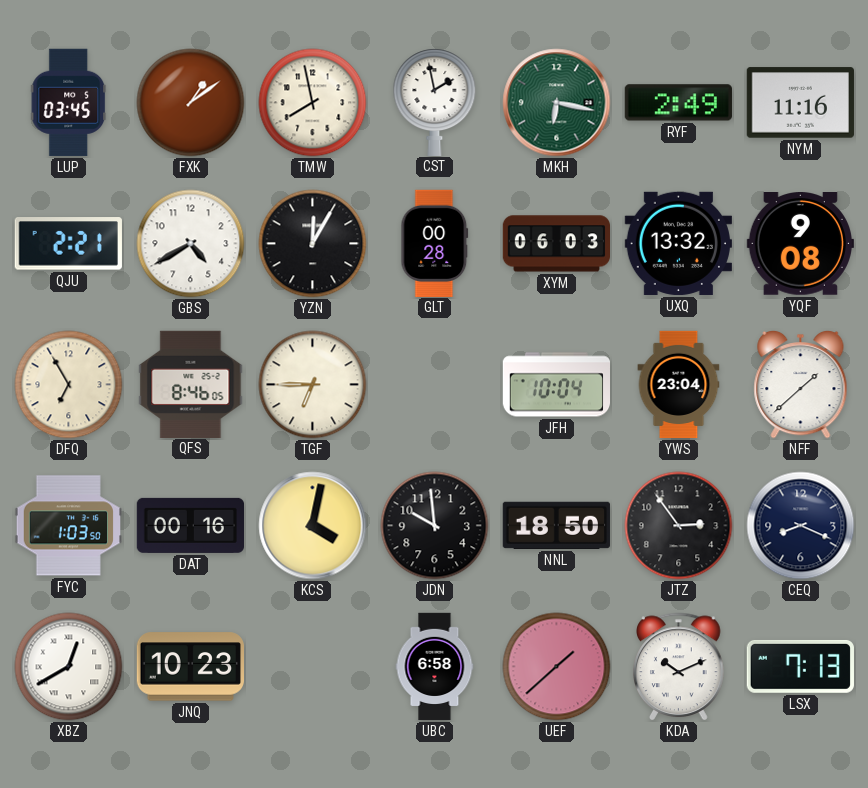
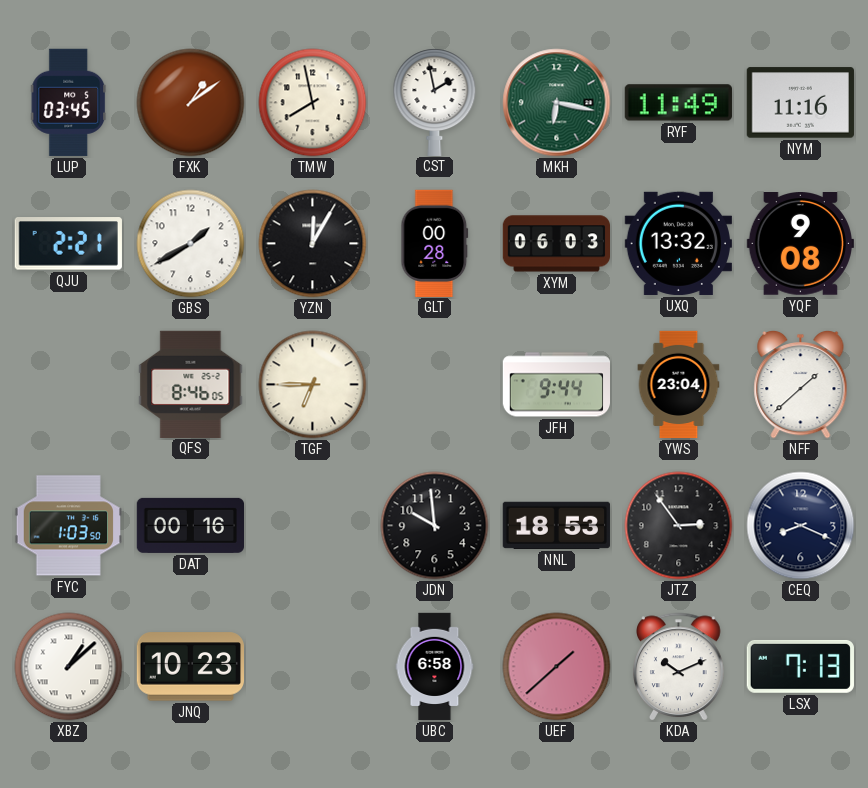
RYF: 2:49 -> 11:49
GBS: 4:40 -> 1:40
DFQ: 6:55 -> none
JFH: 10:04 -> 9:44
KCS: 4:02 -> none
NNL: 18:50 -> 18:53
XBZ: 12:40 -> 1:08
